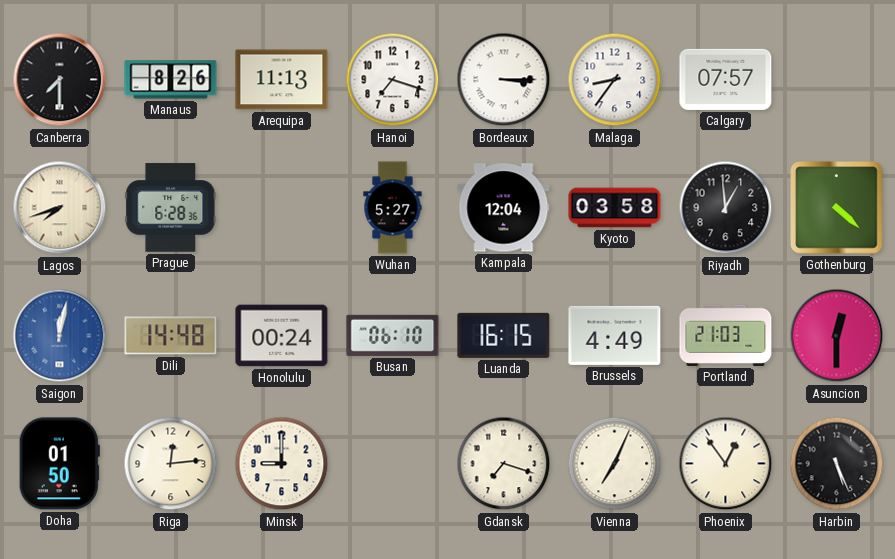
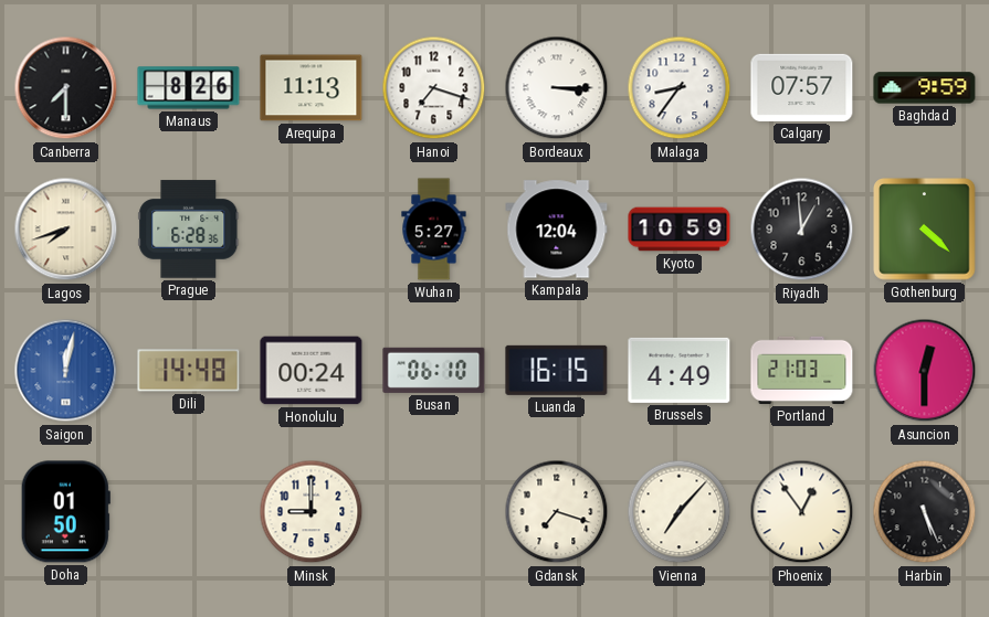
Baghdad: none -> 9:59
Kyoto: 03:58 -> 10:59
Riga: 12:14 -> none
Vienna: 7:04 -> 7:07
